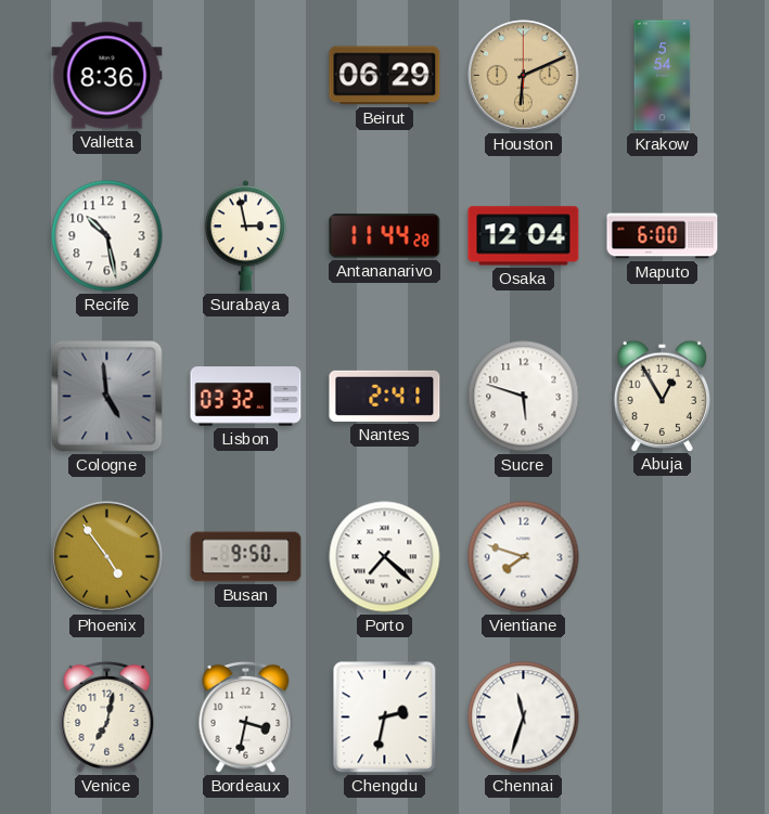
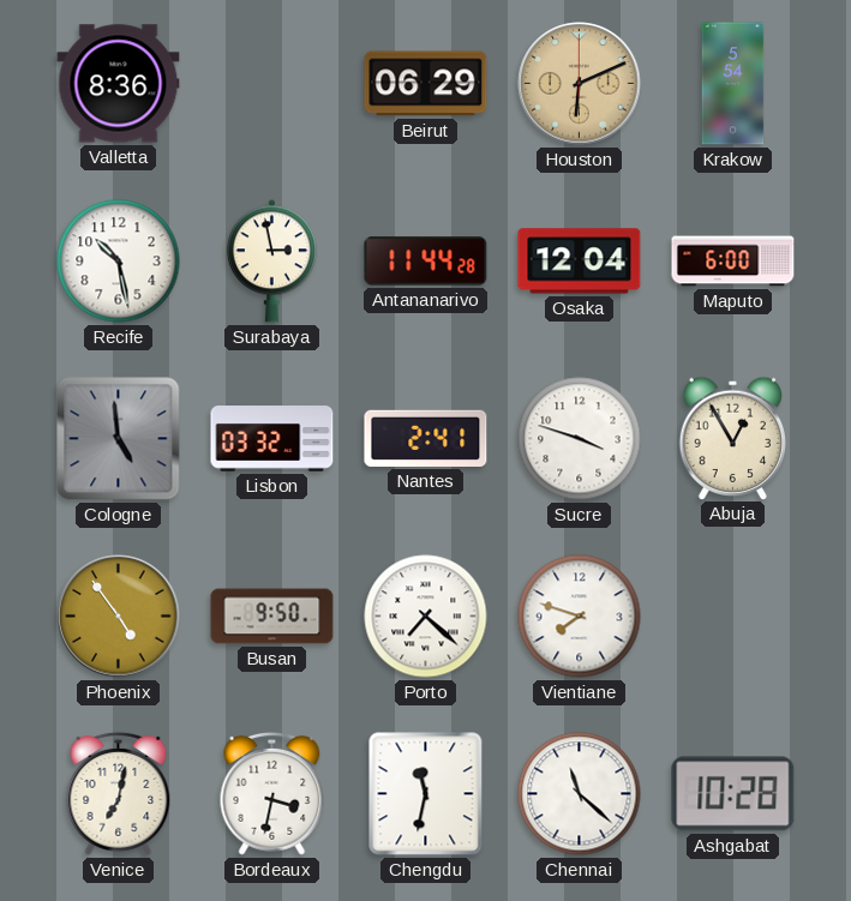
Sucre: 5:48 -> 3:48
Chengdu: 2:32 -> 11:32
Chennai: 11:33 -> 11:22
Ashgabat: none -> 10:28
